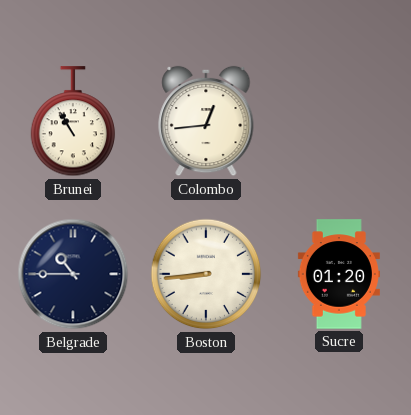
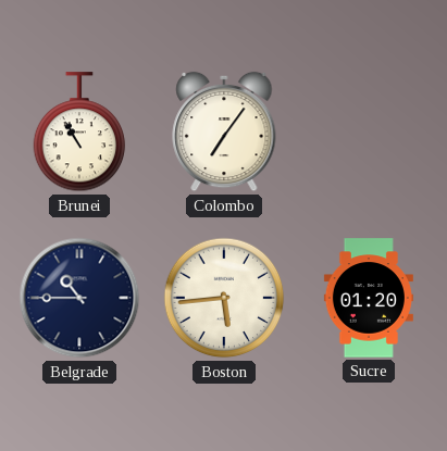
Colombo: 12:44 -> 7:06
Boston: 8:44 -> 5:44
